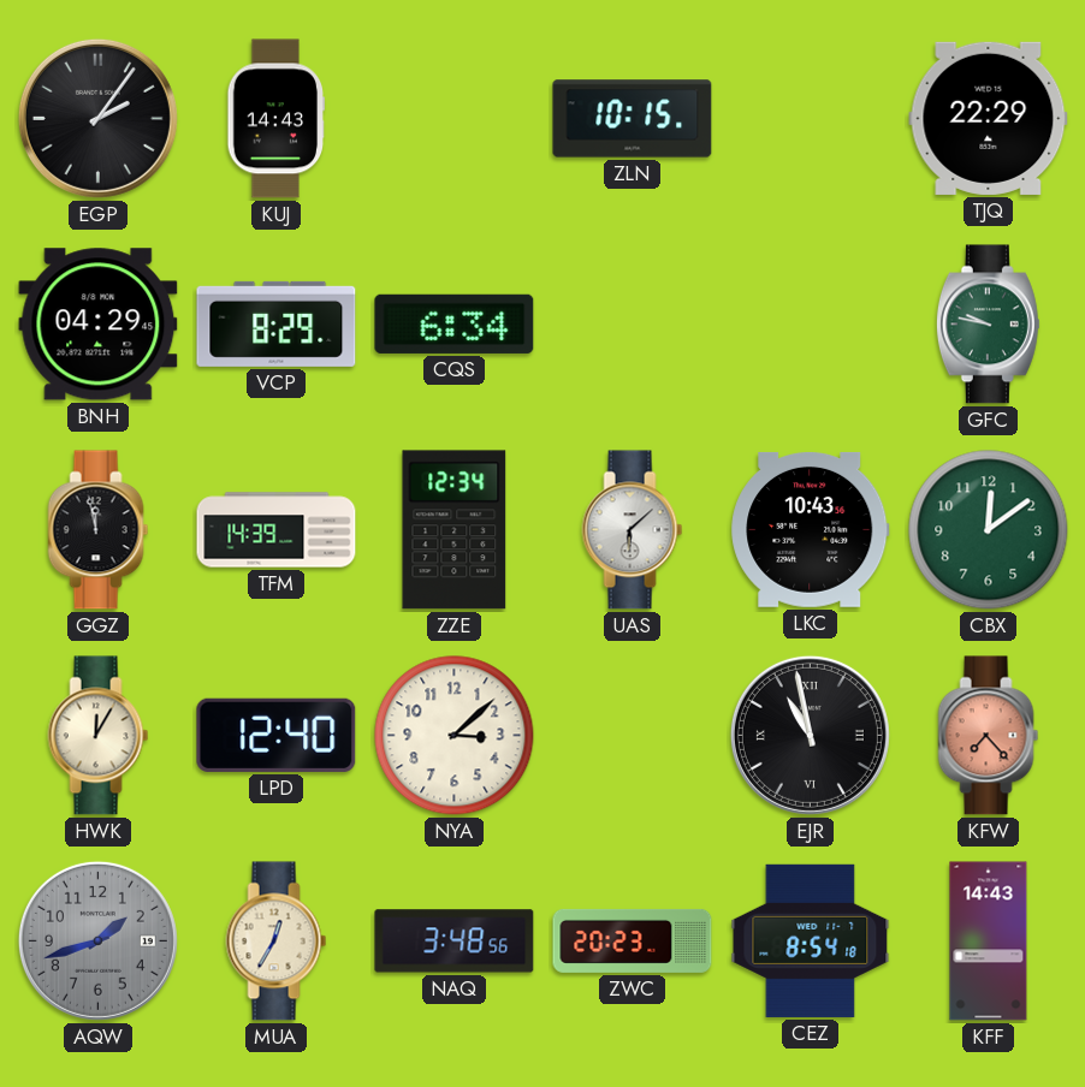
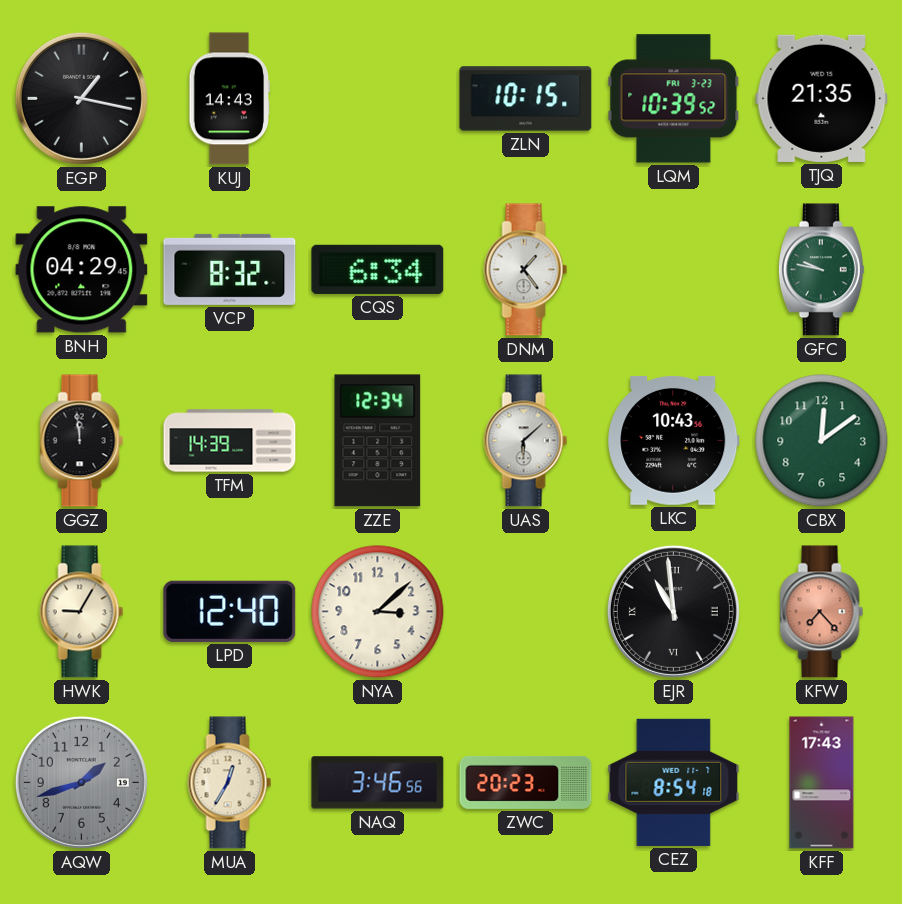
EGP: 2:06 -> 1:17
LQM: none -> 10:39
TJQ: 22:29 -> 21:35
VCP: 8:29 -> 8:32
DNM: none -> 1:24
GGZ: 11:58 -> 11:59
HWK: 12:05 -> 9:05
EJR: 10:58 -> 10:59
NAQ: 3:48 -> 3:46
KFF: 14:43 -> 17:43
